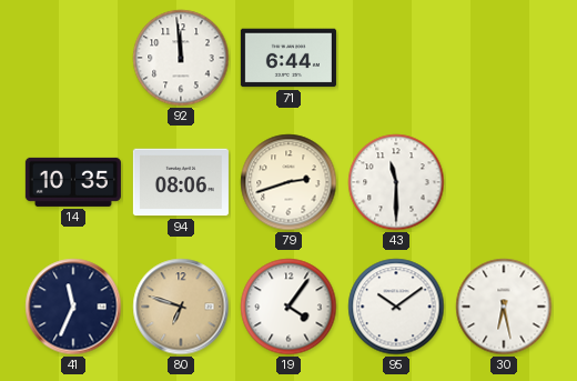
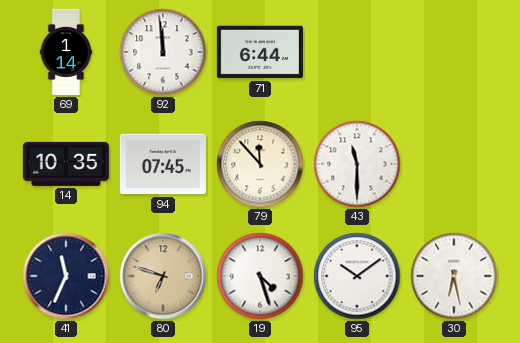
69: none -> 1:14
94: 08:06 -> 07:45
79: 2:42 -> 11:53
19: 4:06 -> 4:27
